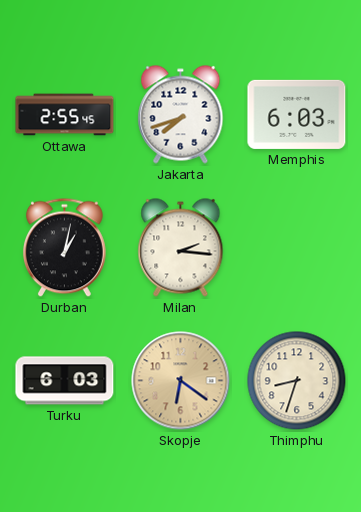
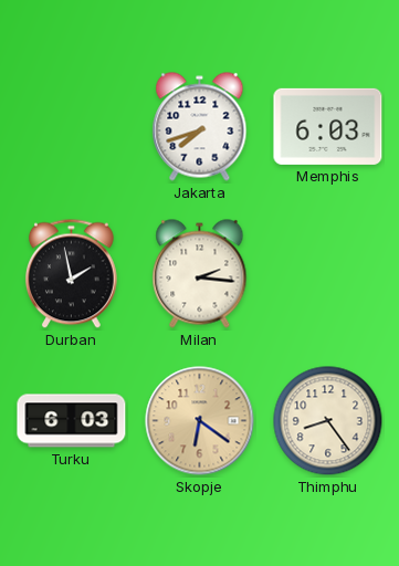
Ottawa: 2:55 -> none
Durban: 1:02 -> 1:58
Thimphu: 8:33 -> 8:24
